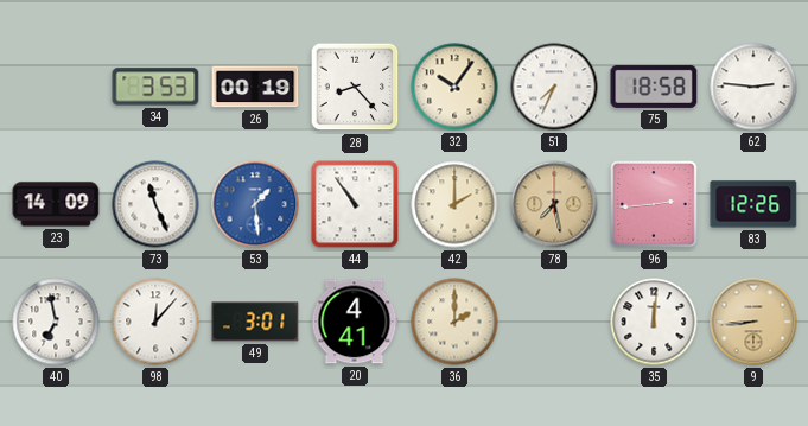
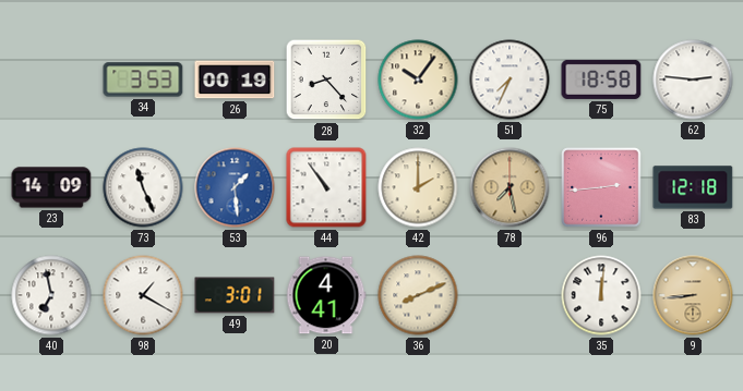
83: 12:26 -> 12:18
98: 12:07 -> 1:20
36: 2:00 -> 8:11
